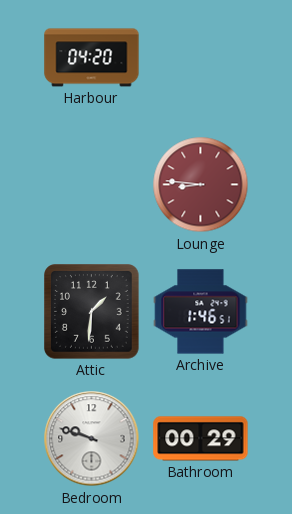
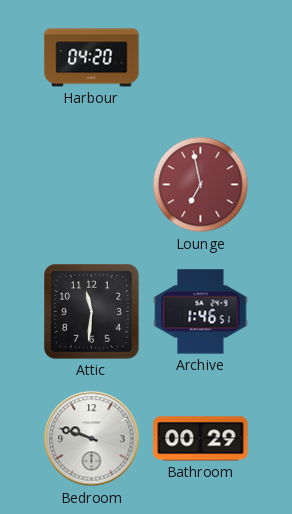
Lounge: 8:46 -> 6:58
Attic: 1:31 -> 11:31
